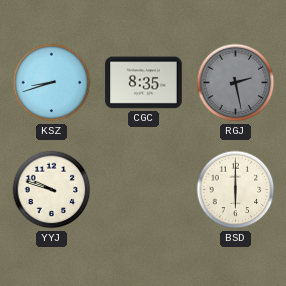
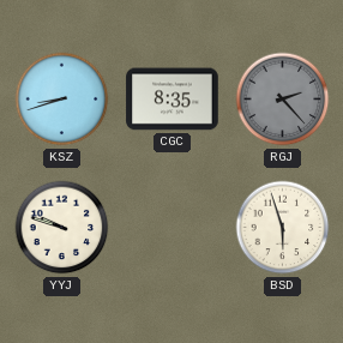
RGJ: 2:28 -> 2:23
BSD: 6:00 -> 5:57
